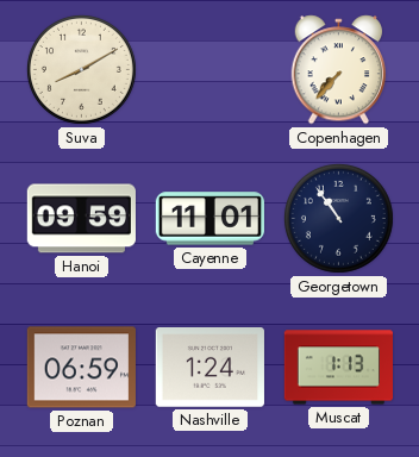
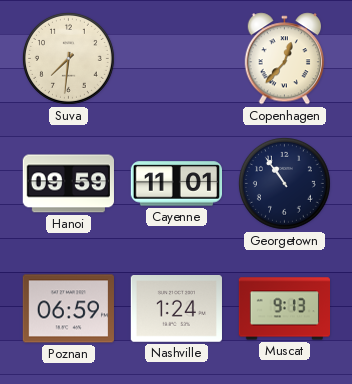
Suva: 8:10 -> 7:31
Copenhagen: 7:37 -> 12:37
Muscat: 1:13 -> 9:13
